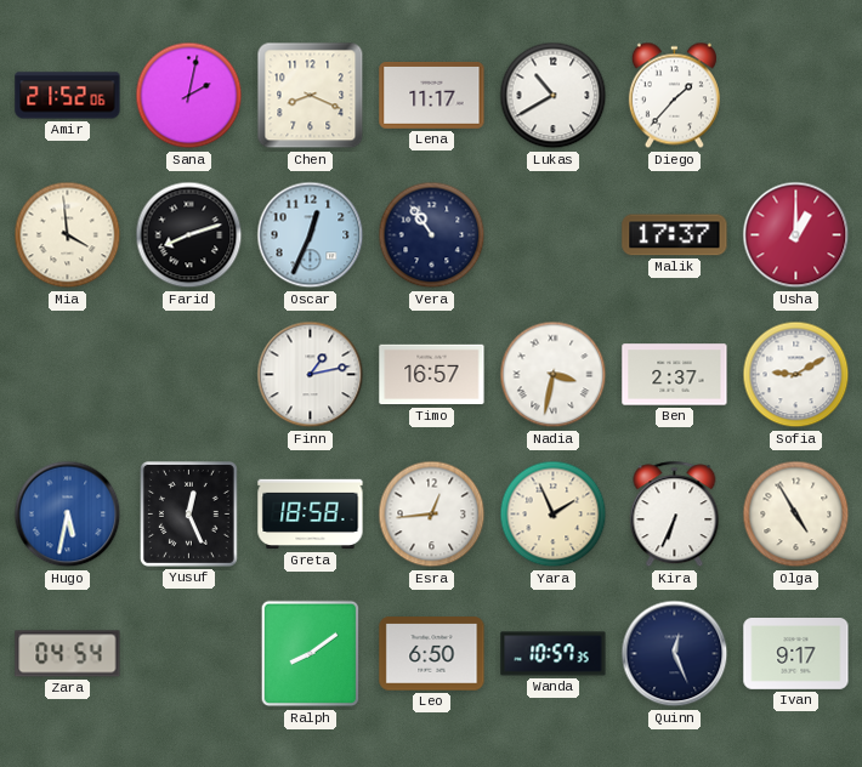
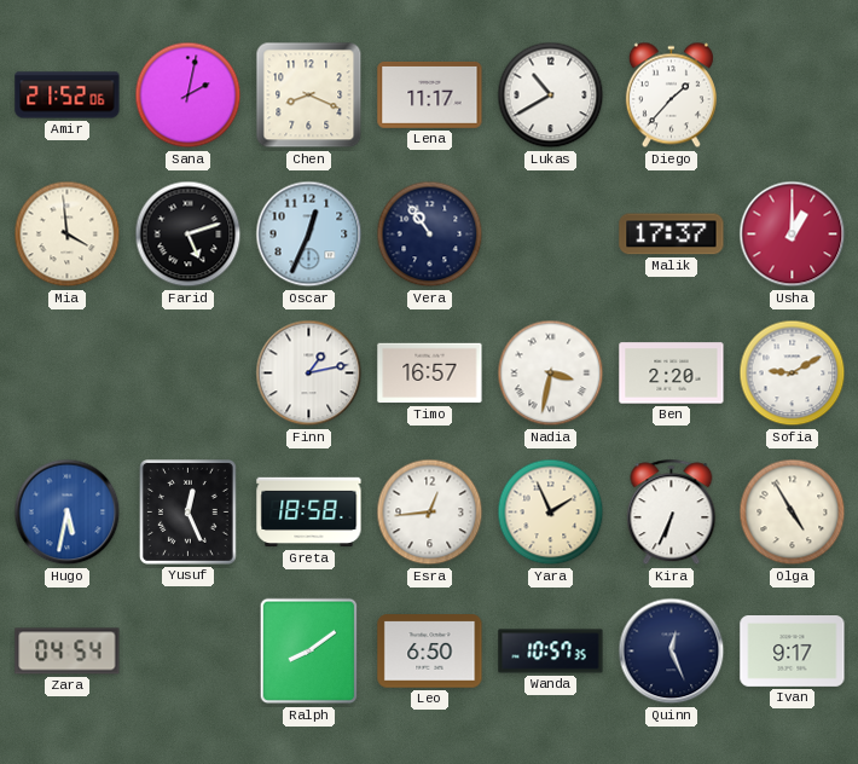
Farid: 8:12 -> 5:12
Ben: 2:37 -> 2:20
